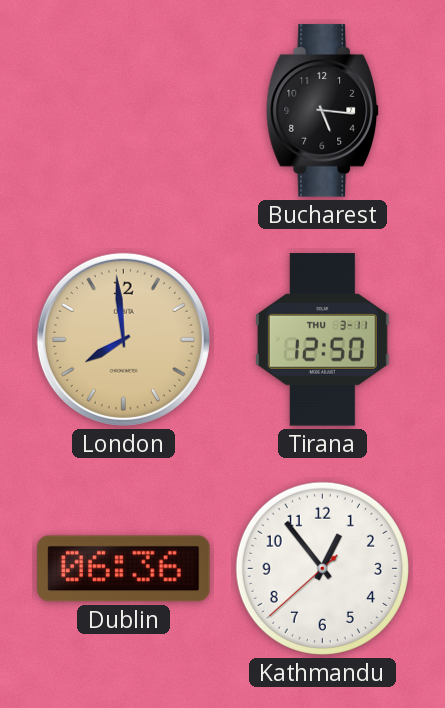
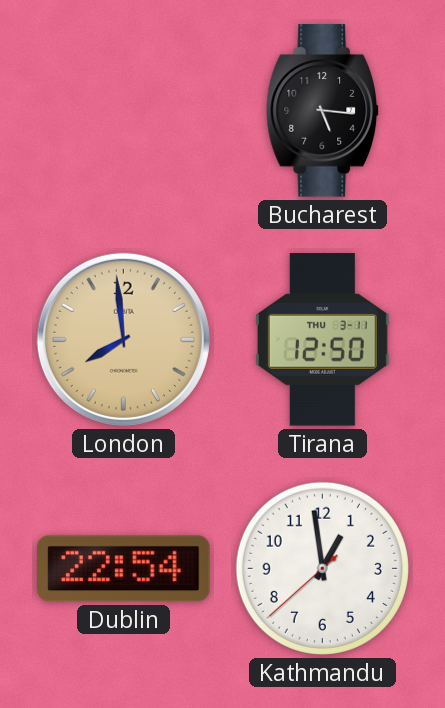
Dublin: 06:36 -> 22:54
Kathmandu: 12:53 -> 12:58
